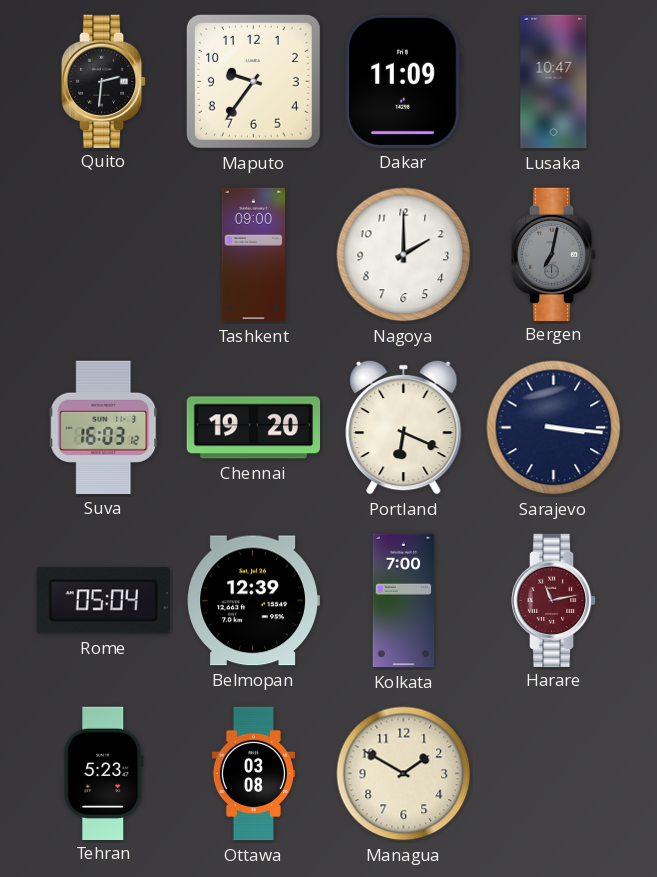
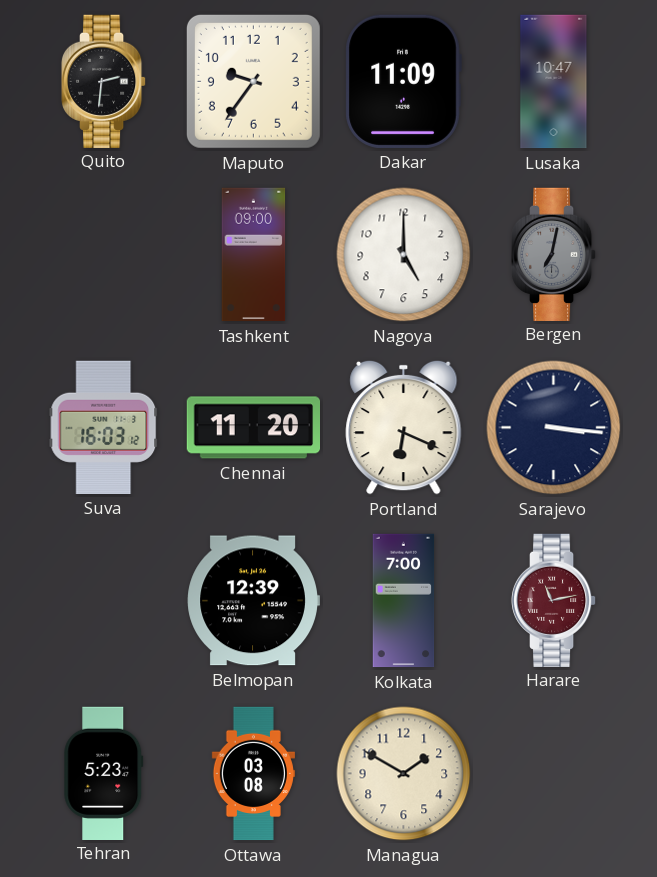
Nagoya: 2:00 -> 5:00
Chennai: 19:20 -> 11:20
Rome: 05:04 -> none
